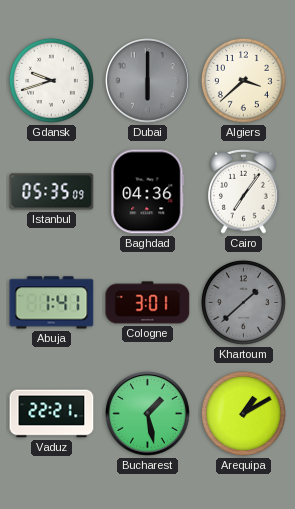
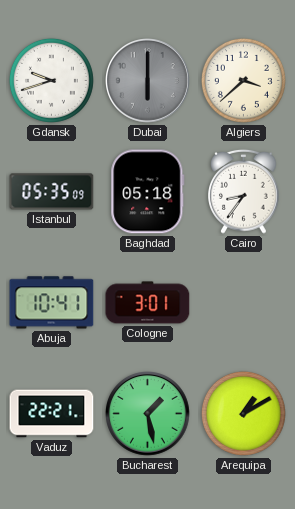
Baghdad: 04:36 -> 05:18
Cairo: 7:06 -> 8:36
Abuja: 1:41 -> 10:41
Khartoum: 1:38 -> none
